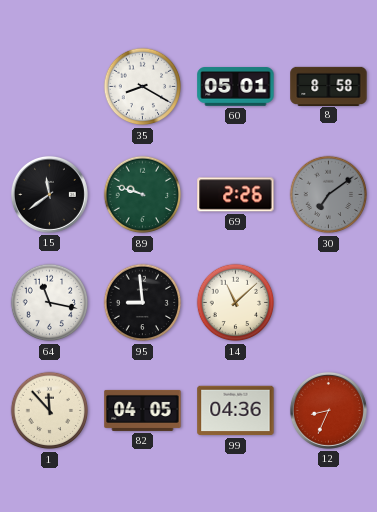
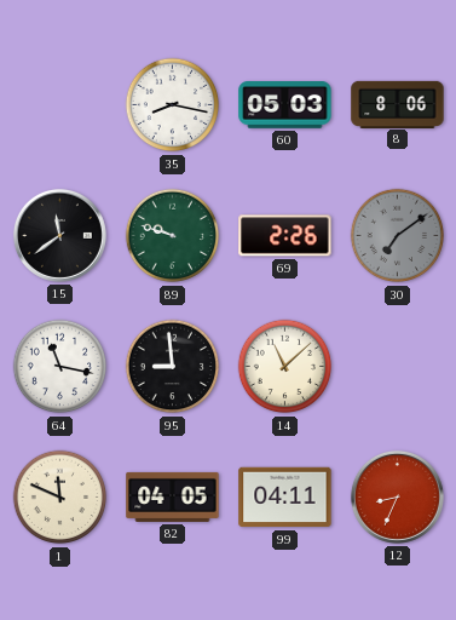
35: 8:20 -> 8:17
60: 05:01 -> 05:03
8: 8:58 -> 8:06
1: 11:53 -> 11:49
99: 04:36 -> 04:11
